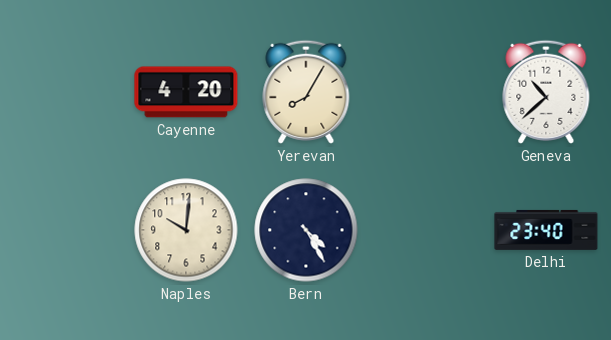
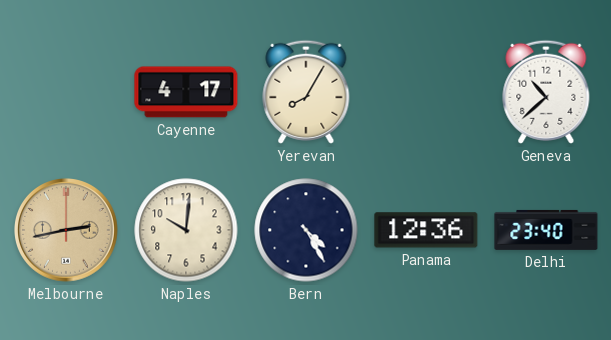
Cayenne: 4:20 -> 4:17
Melbourne: none -> 2:43
Panama: none -> 12:36
